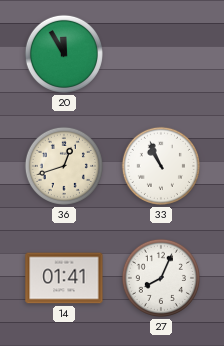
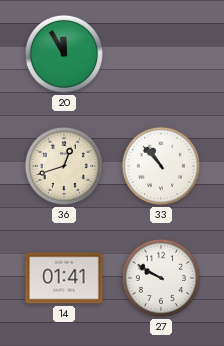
33: 10:56 -> 10:53
27: 8:04 -> 9:50
